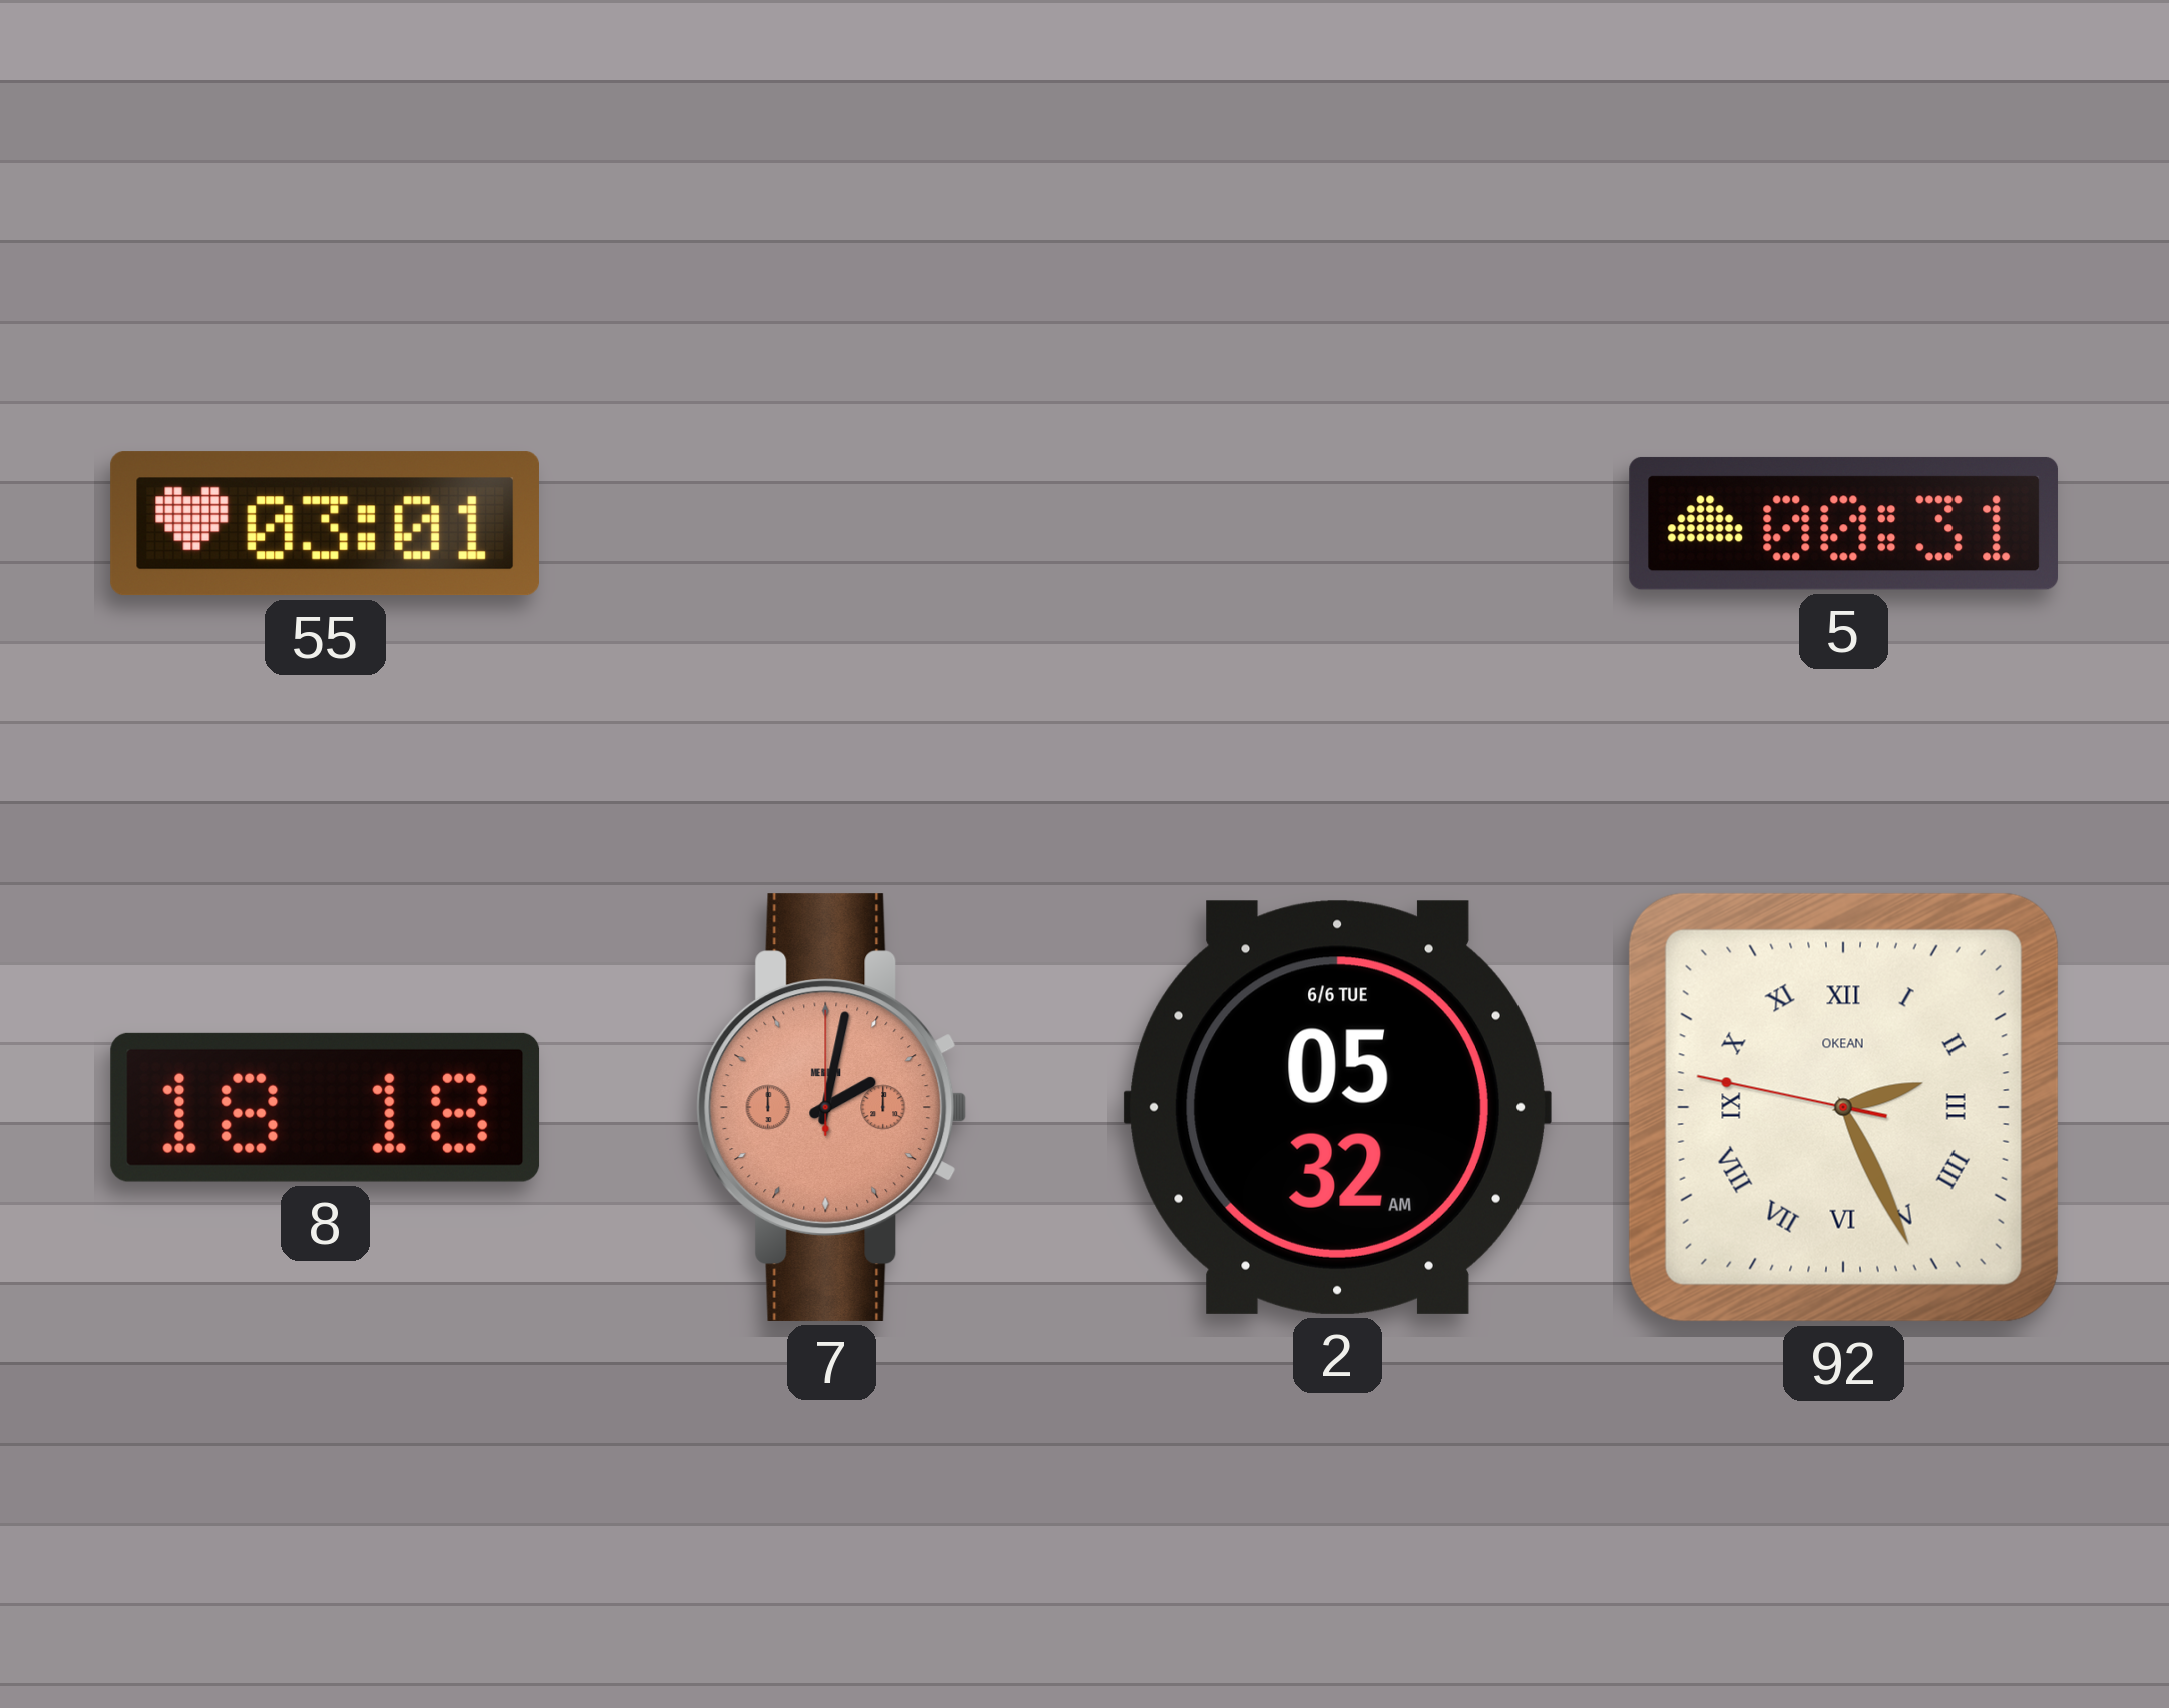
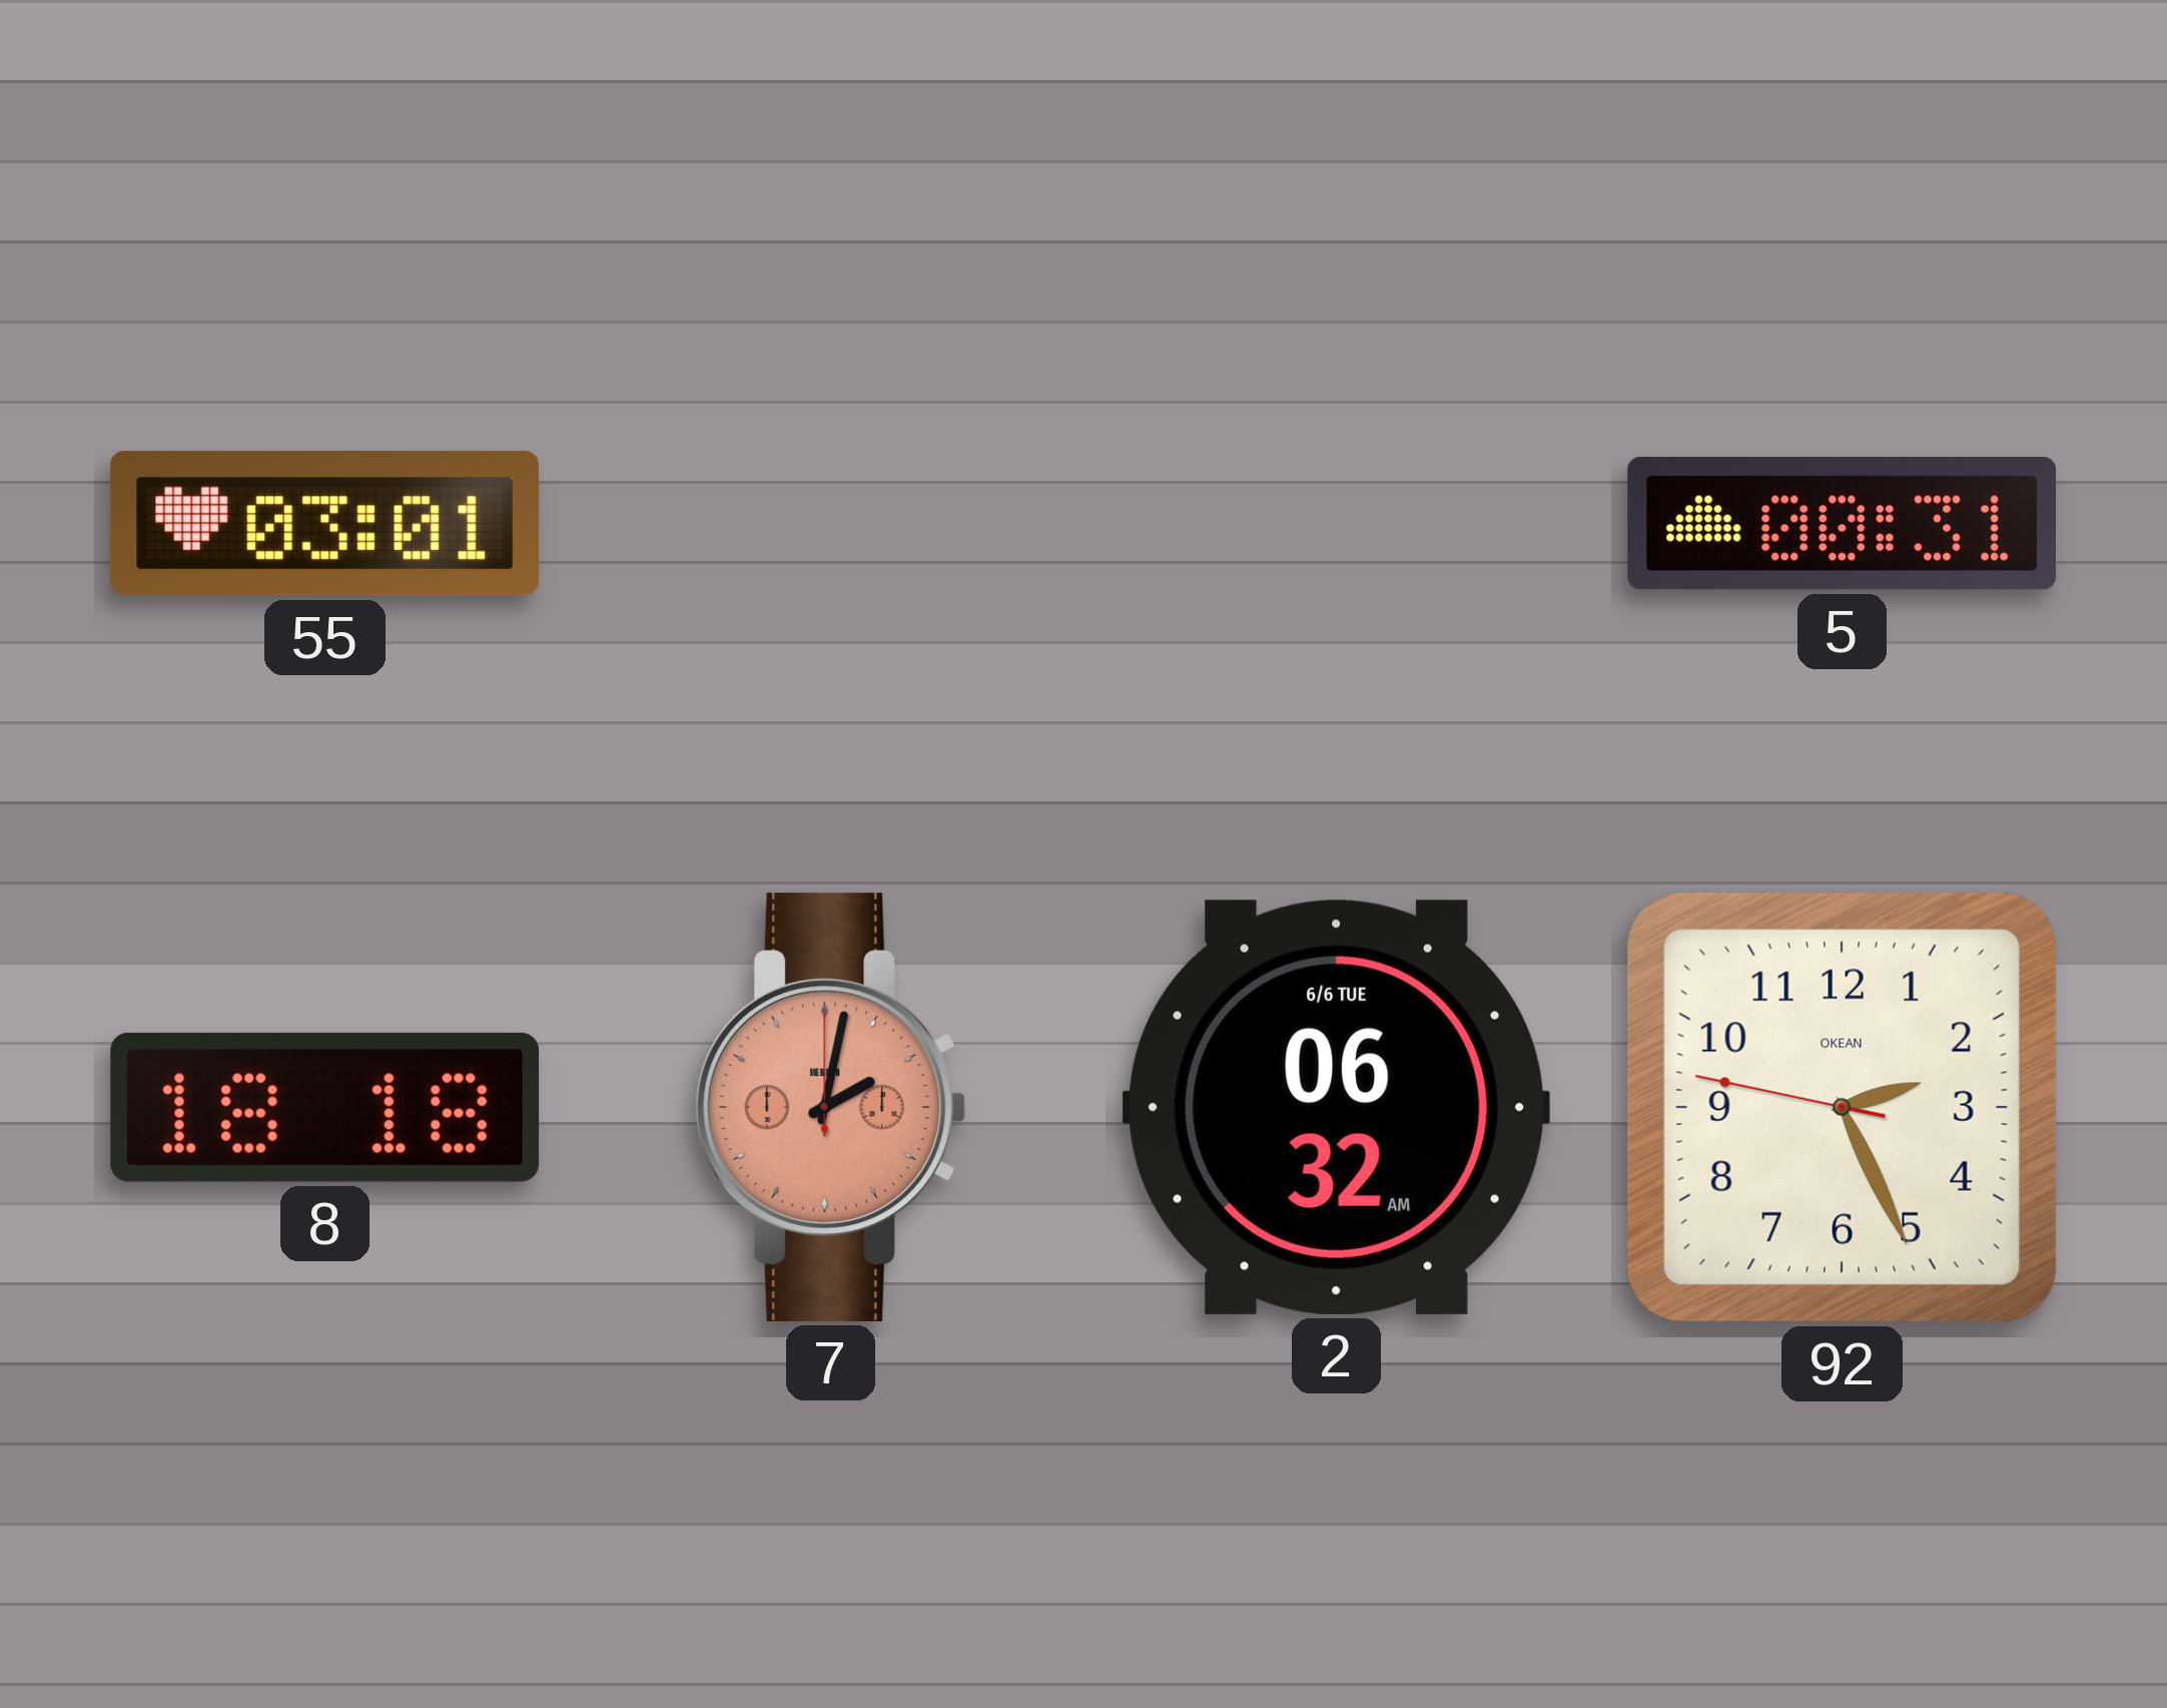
2: 05:32 -> 06:32
92 numerals: Roman -> Arabic
